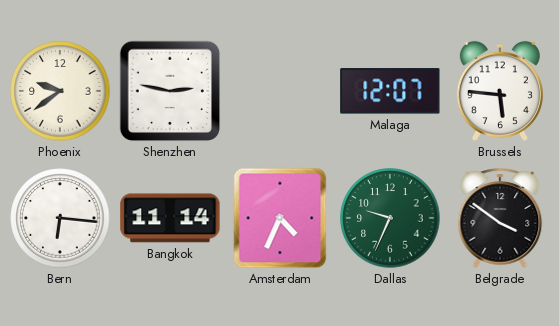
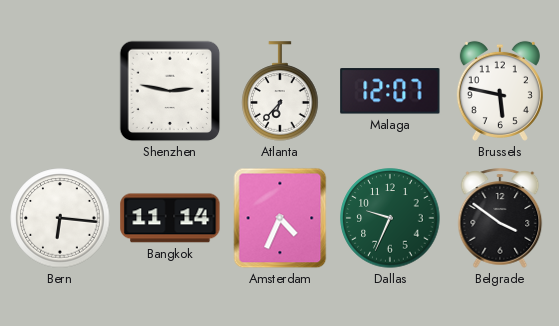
Phoenix: 9:39 -> none
Atlanta: none -> 6:37
Brussels: 5:46 -> 5:47
